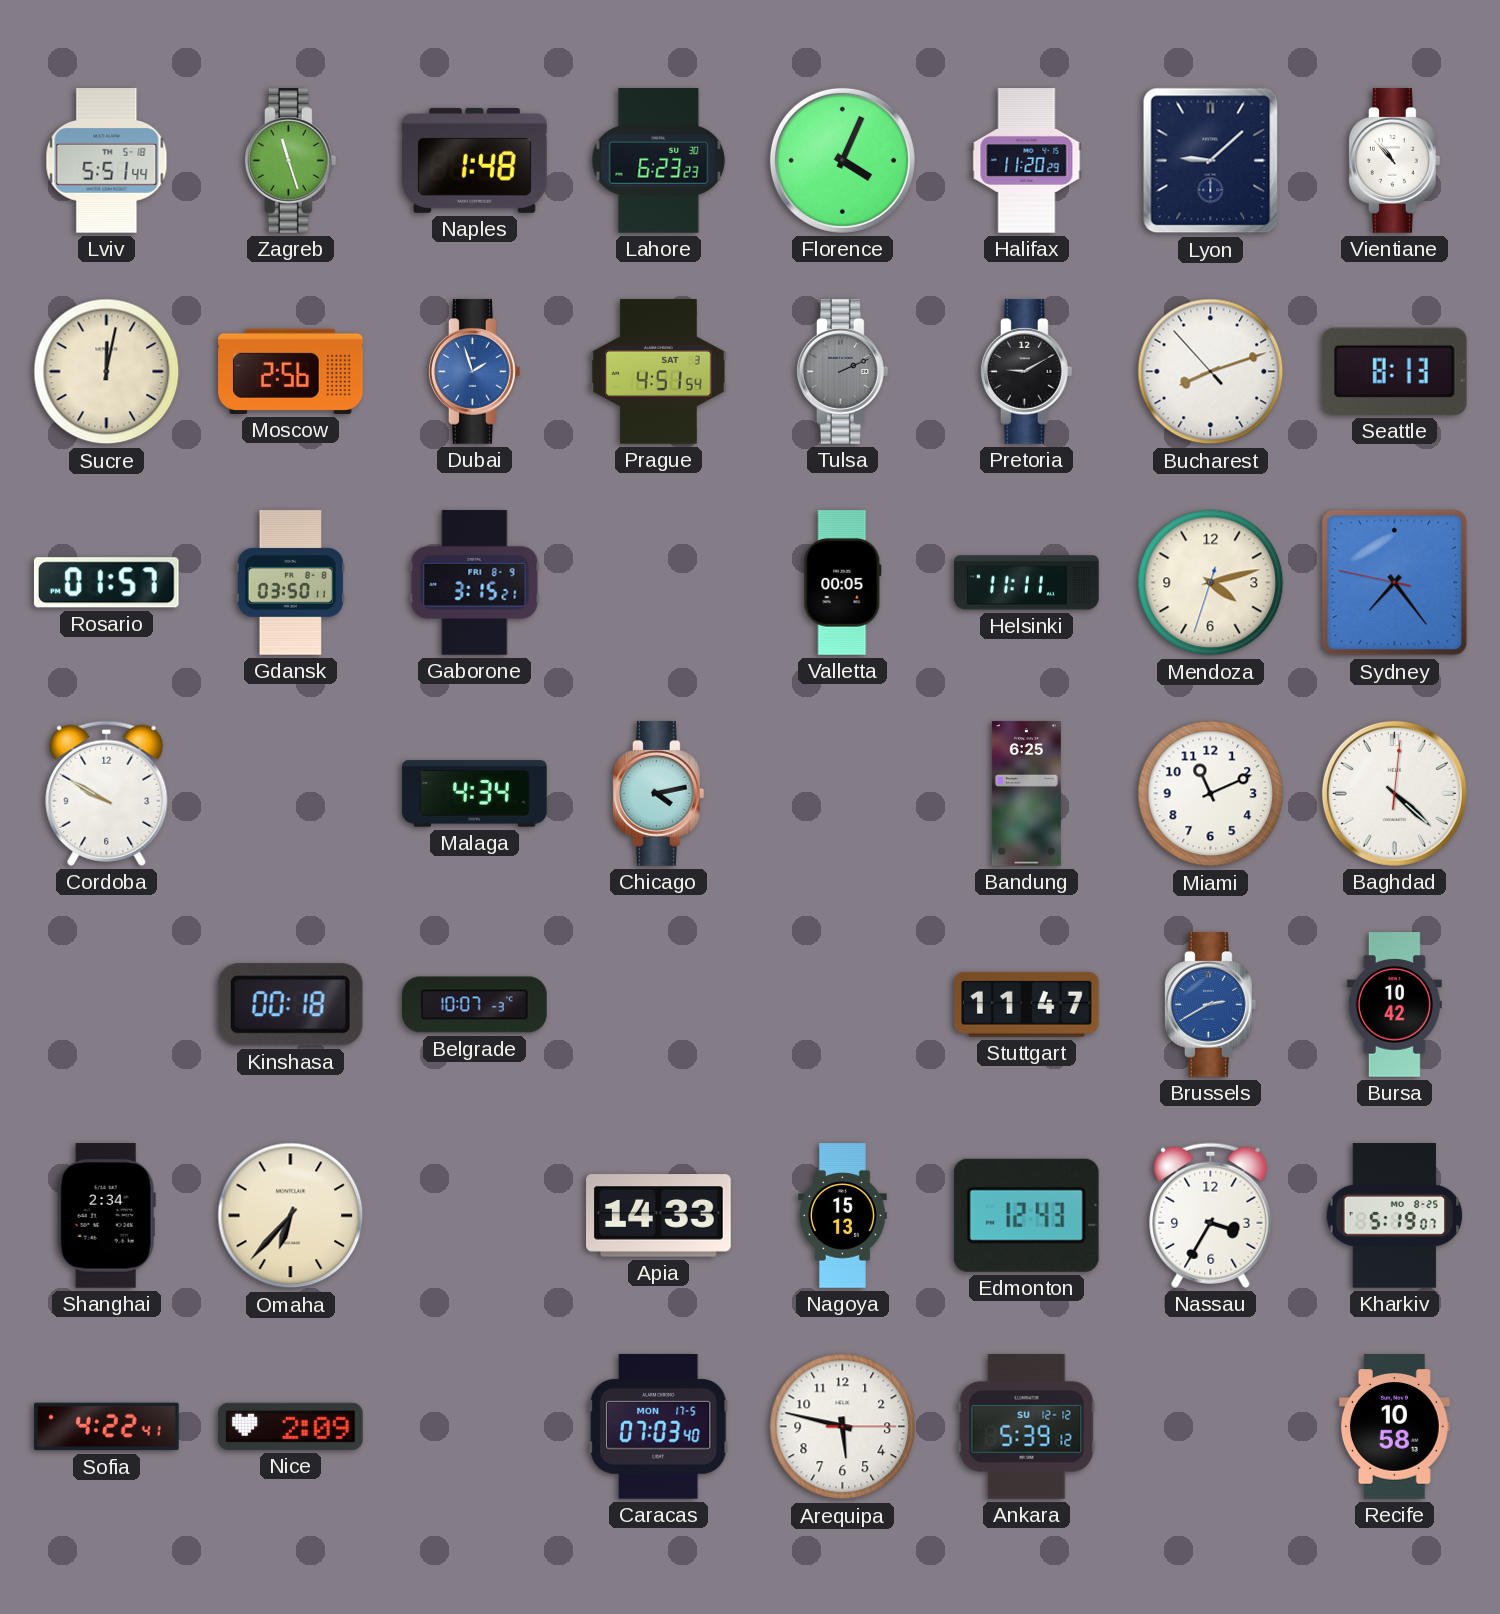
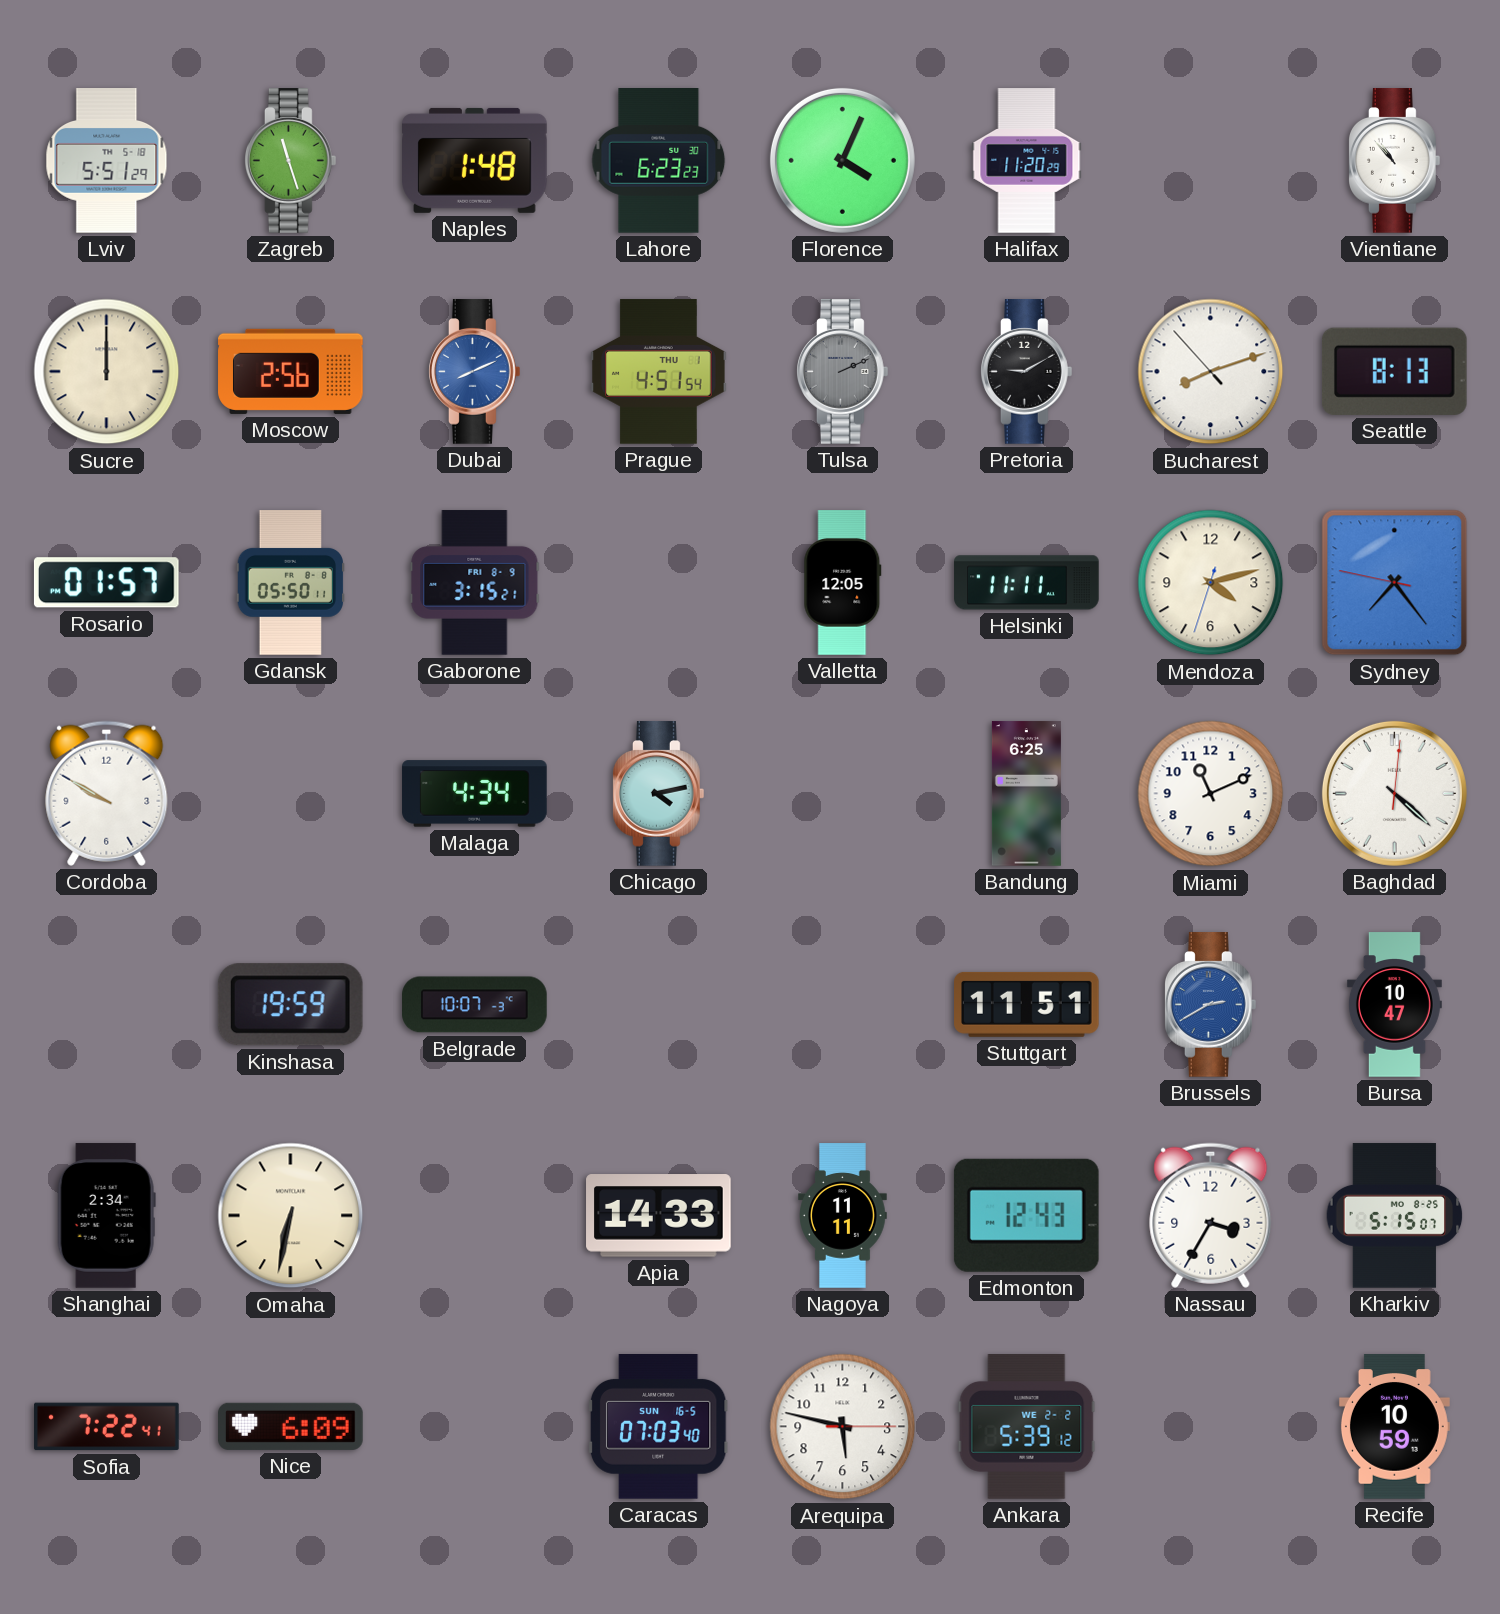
Lviv: 5:51:44 -> 5:51:29
Lyon: 9:08 -> none
Sucre: 12:02 -> 12:00
Dubai: 1:57 -> 8:11
Prague date: SAT 3 -> THU 1
Gdansk: 03:50 -> 05:50
Valletta: 00:05 -> 12:05
Kinshasa: 00:18 -> 19:59
Stuttgart: 11:47 -> 11:51
Bursa: 10:42 -> 10:47
Omaha: 6:37 -> 6:32
Nagoya: 15:13 -> 11:11
Kharkiv: 5:19 -> 5:15
Sofia: 4:22 -> 7:22
Nice: 2:09 -> 6:09
Caracas date: MON 17-5 -> SUN 16-5
Ankara date: SU 12-12 -> WE 2-2
Recife: 10:58 -> 10:59
